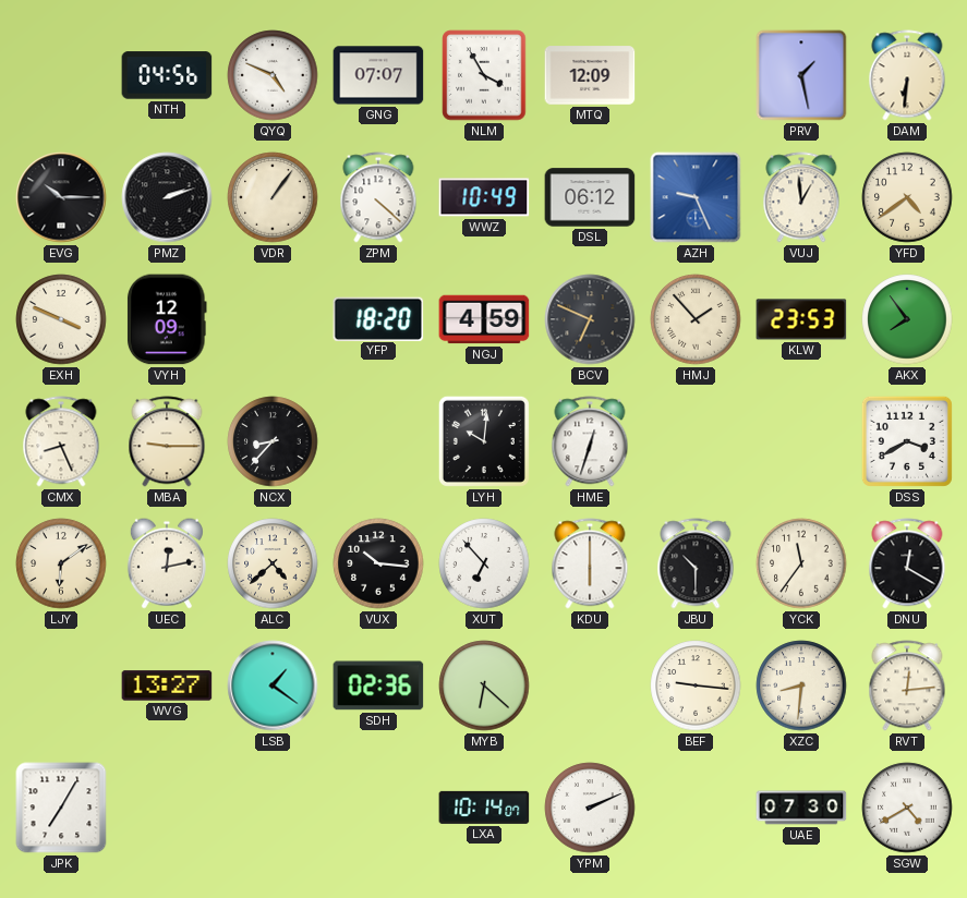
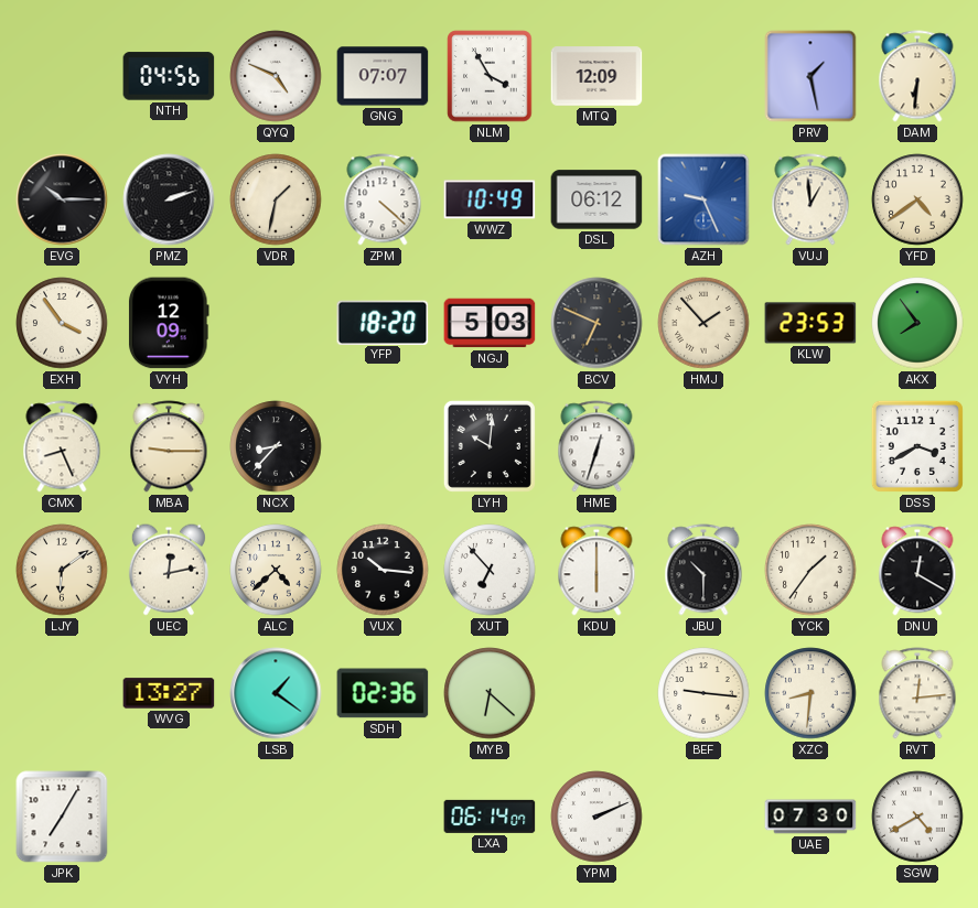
VDR: 1:06 -> 1:32
EXH: 3:49 -> 3:54
NGJ: 4:59 -> 5:03
YCK: 11:36 -> 1:36
LXA: 10:14 -> 06:14
